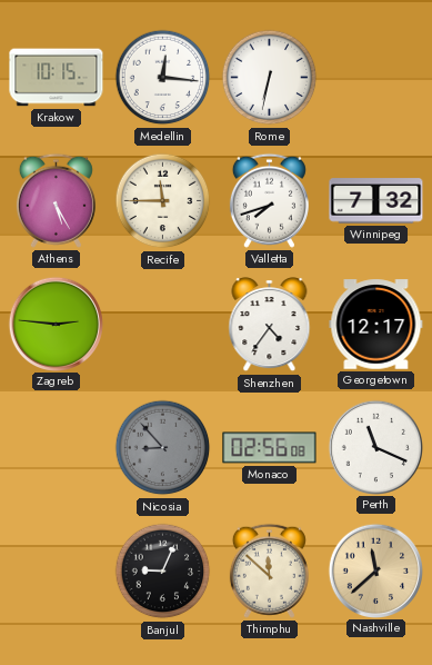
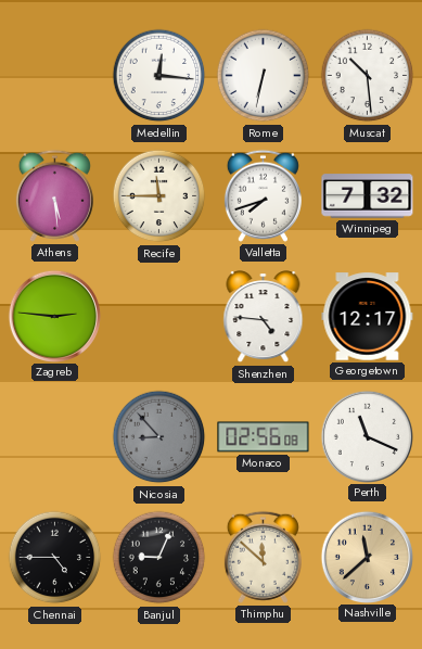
Krakow: 10:15 -> none
Muscat: none -> 10:29
Athens: 5:25 -> 5:29
Shenzhen: 4:36 -> 4:46
Chennai: none -> 4:45
